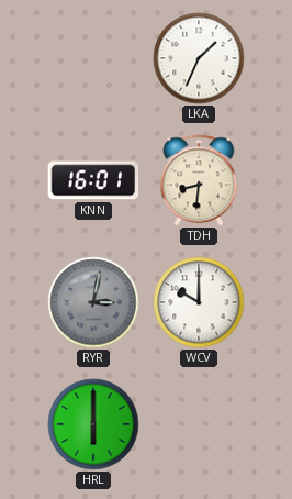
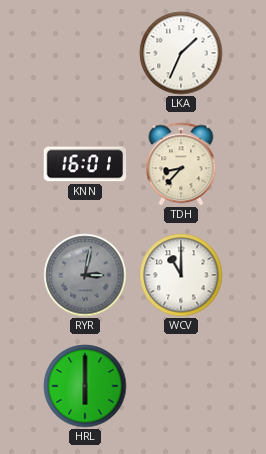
TDH: 8:31 -> 8:37
WCV: 10:00 -> 11:00
